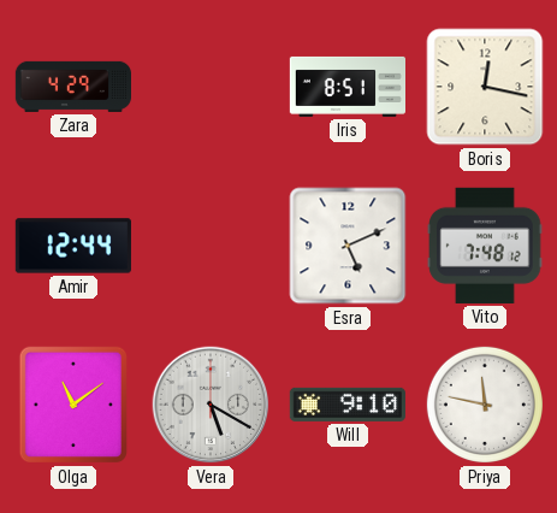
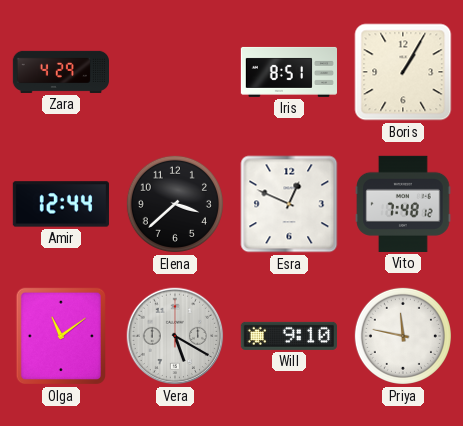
Boris: 12:17 -> 1:05
Elena: none -> 3:38
Esra: 5:11 -> 12:49
